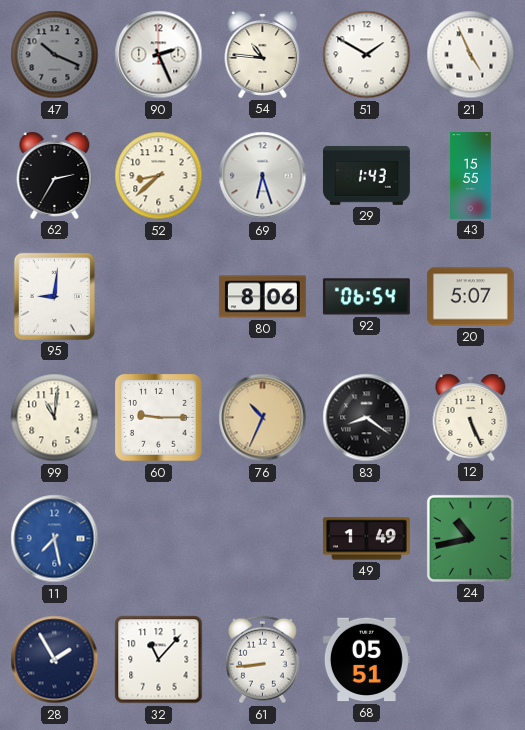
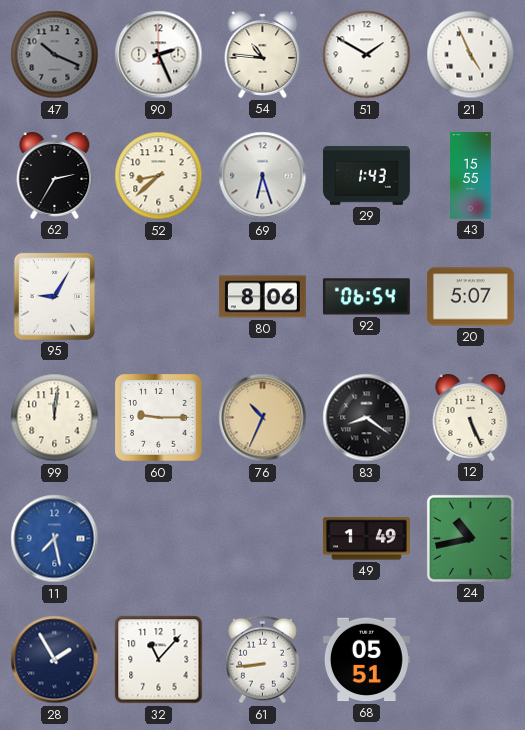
95: 9:01 -> 9:05
99: 11:01 -> 12:01
